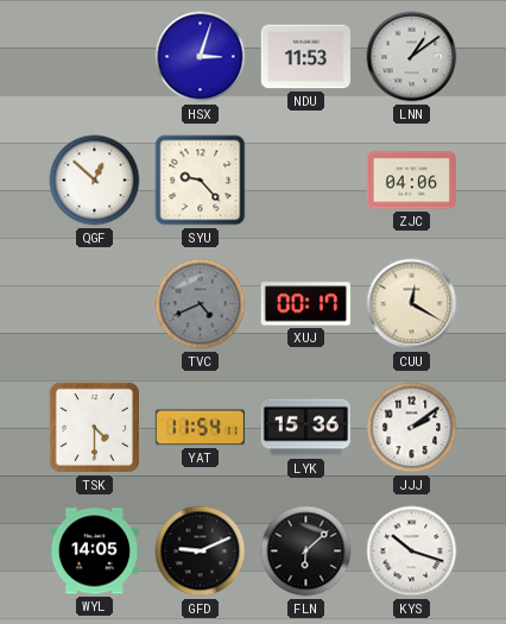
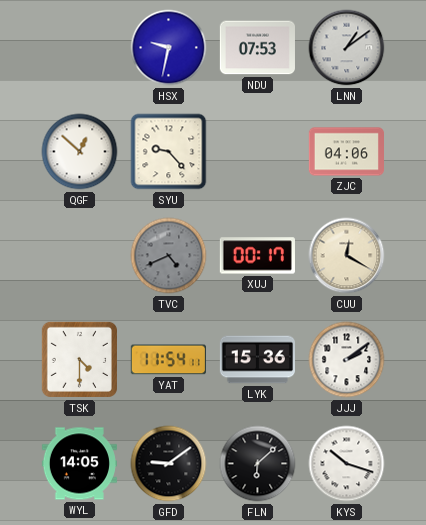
HSX: 3:03 -> 9:32
NDU: 11:53 -> 07:53
GFD: 9:11 -> 9:09
